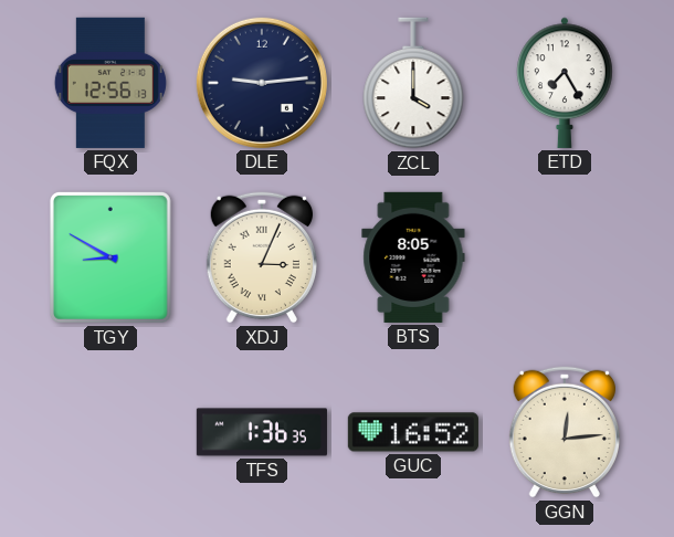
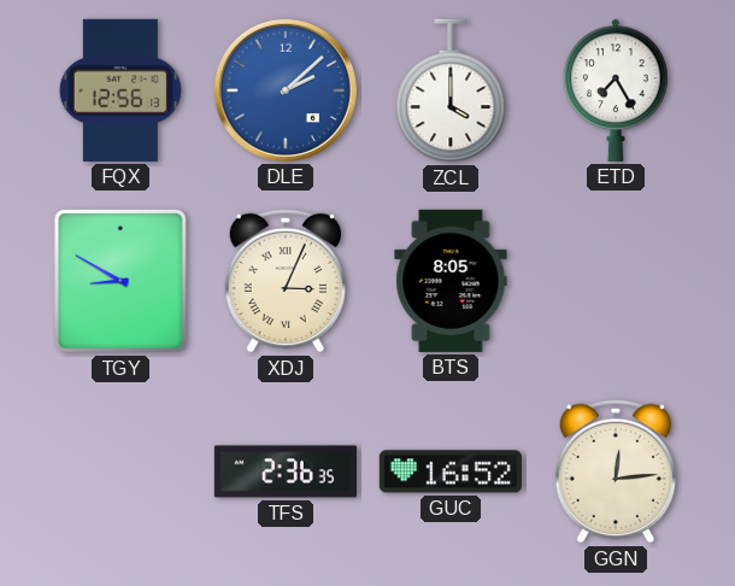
DLE: 9:14 -> 2:08
DLE dial: navy -> blue
TFS: 1:36 -> 2:36
